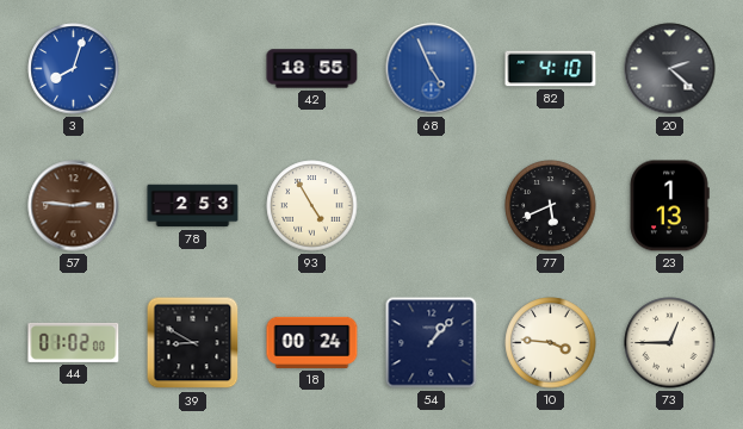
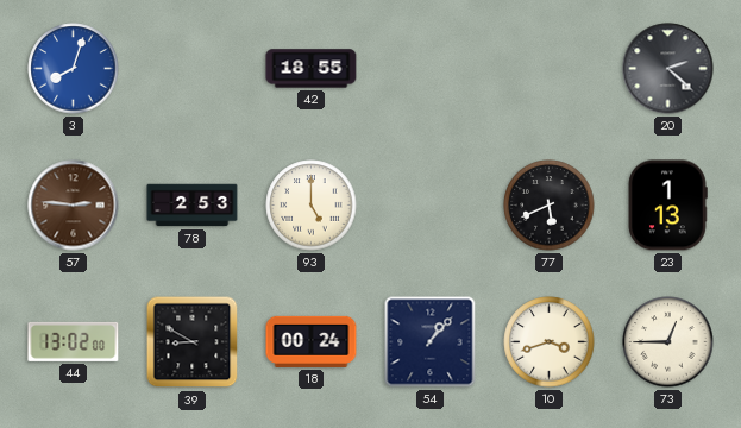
68: 4:56 -> none
82: 4:10 -> none
93: 4:55 -> 5:00
44: 01:02 -> 13:02
10: 3:46 -> 3:42
